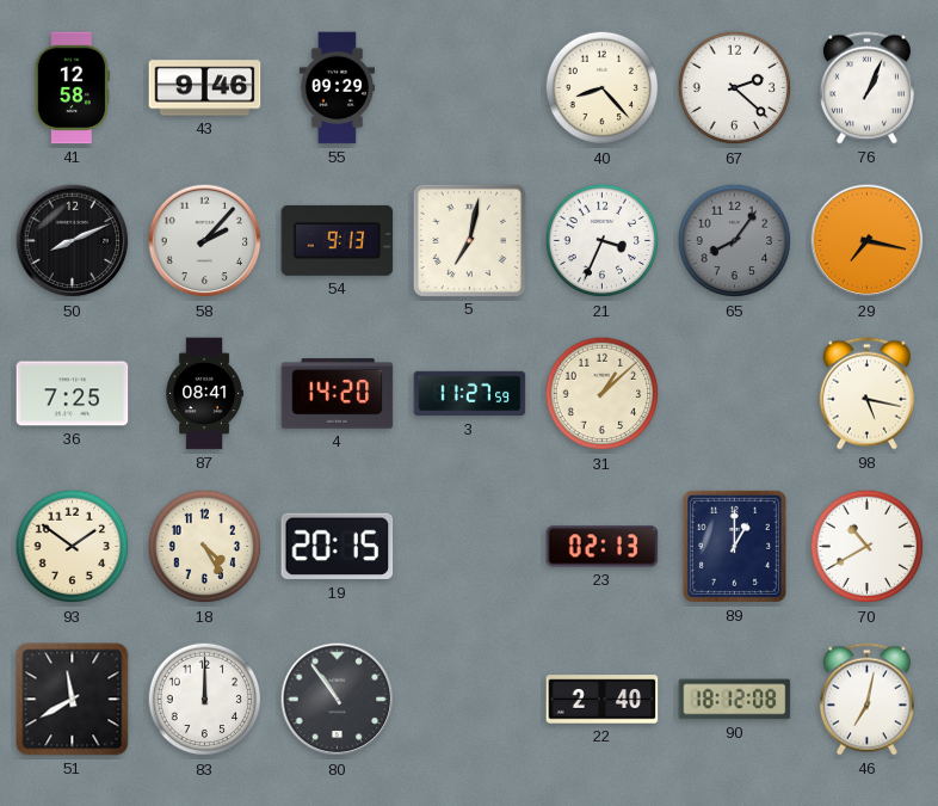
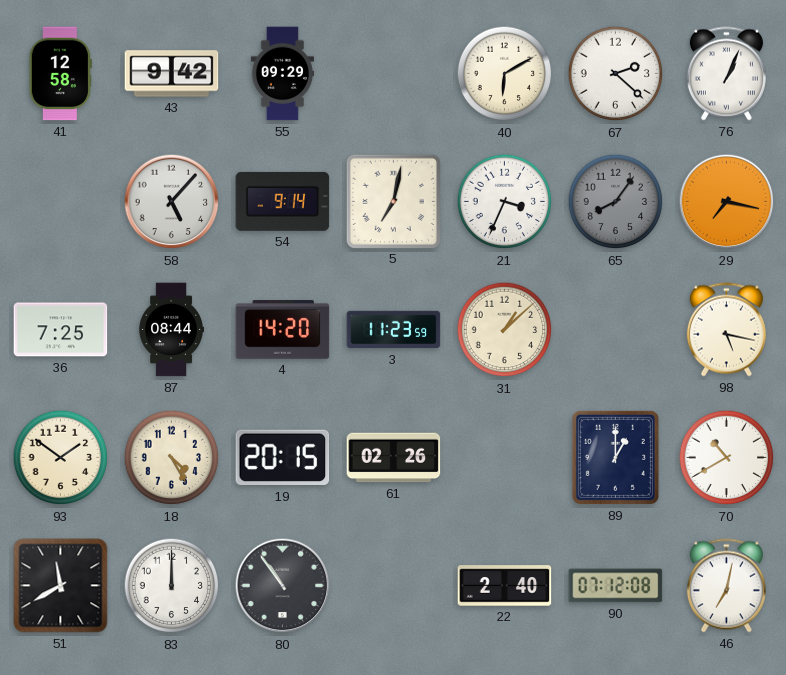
43: 9:46 -> 9:42
40: 8:23 -> 6:10
50: 8:11 -> none
58: 2:07 -> 5:07
54: 9:13 -> 9:14
87: 08:41 -> 08:44
3: 11:27 -> 11:23
61: none -> 02:26
23: 02:13 -> none
90: 18:12 -> 07:12
